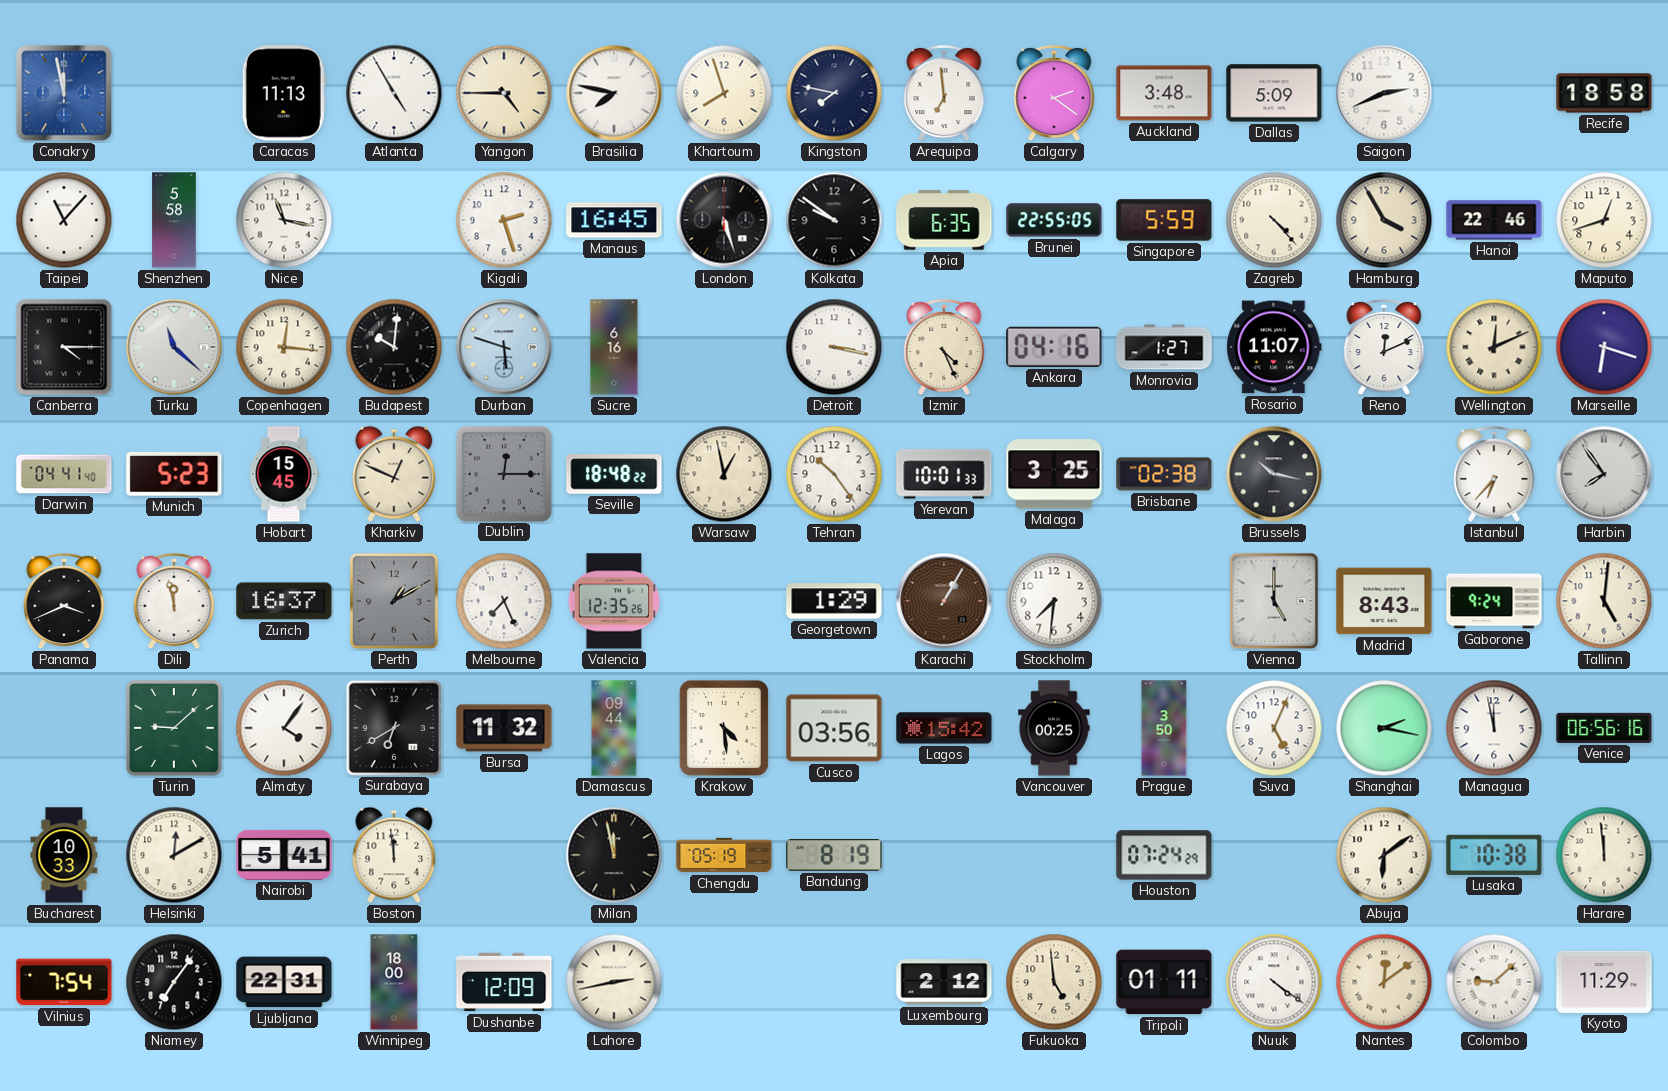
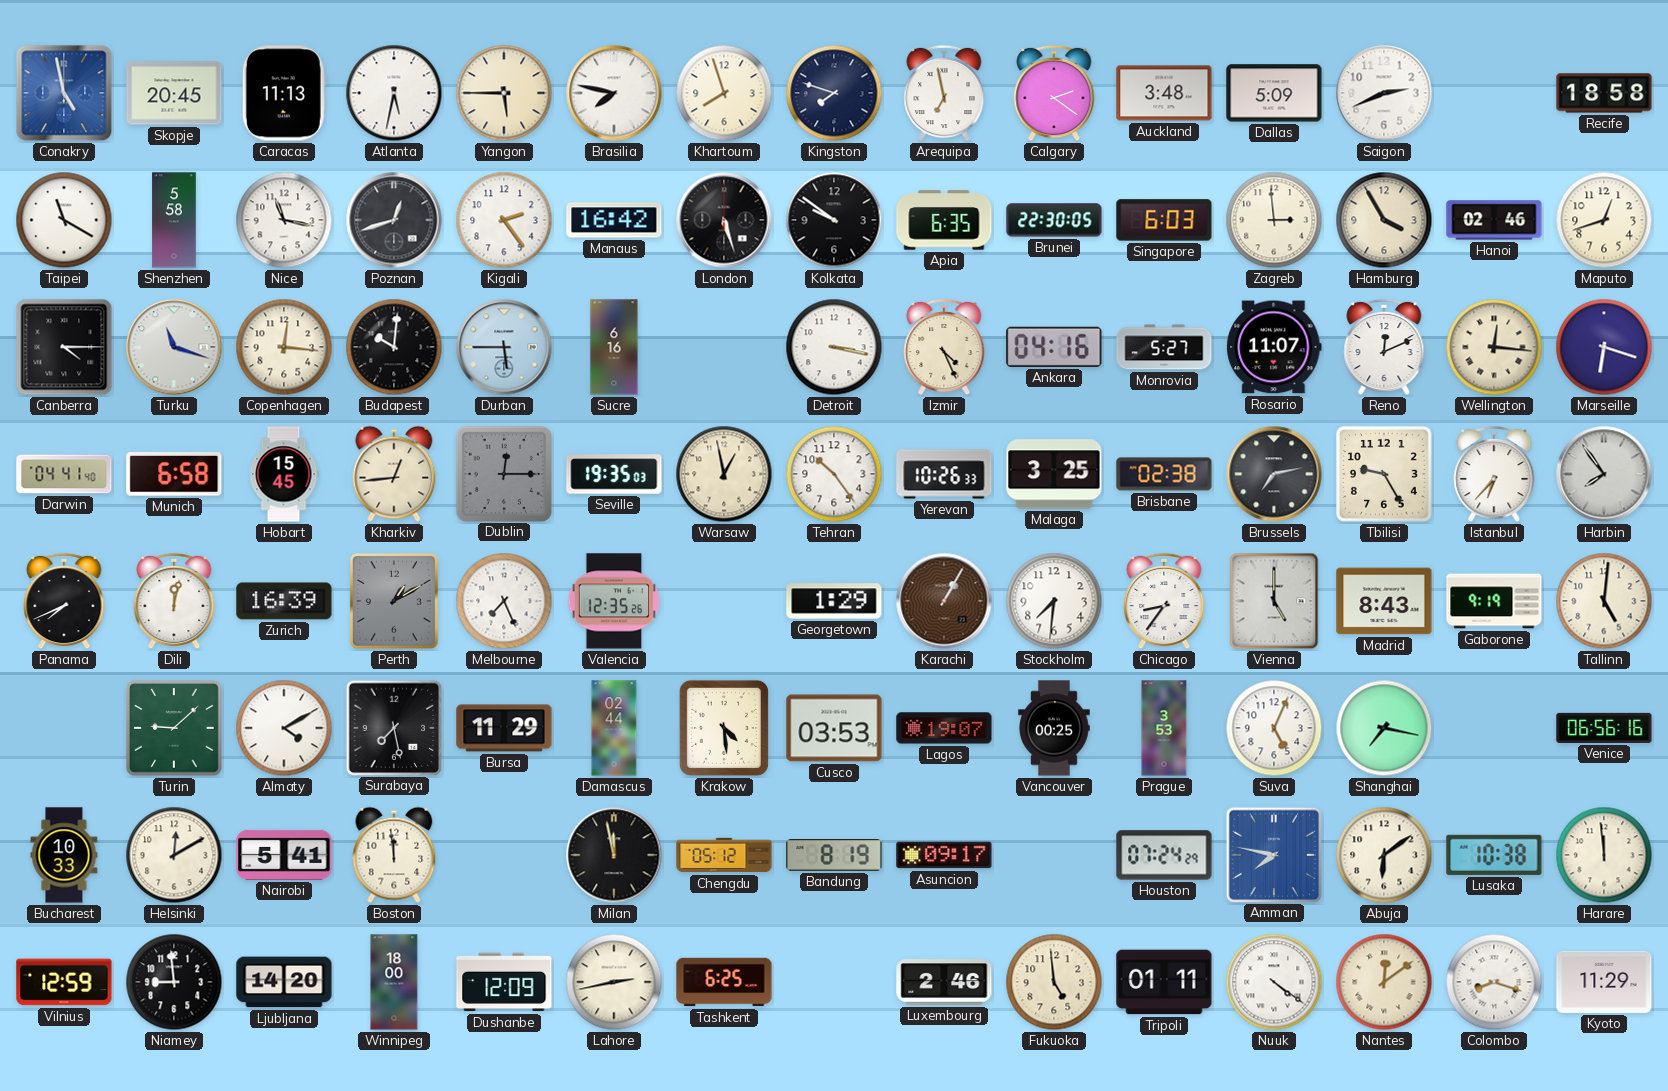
Conakry: 11:58 -> 4:58
Skopje: none -> 20:45
Atlanta: 4:55 -> 5:32
Yangon: 4:45 -> 5:45
Kingston: 7:47 -> 7:48
Arequipa: 6:59 -> 6:58
Taipei: 11:07 -> 11:20
Poznan: none -> 12:42
Kigali: 2:27 -> 2:24
Manaus: 16:45 -> 16:42
Brunei: 22:55 -> 22:30
Singapore: 5:59 -> 6:03
Zagreb: 4:23 -> 2:59
Hanoi: 22:46 -> 02:46
Turku: 11:22 -> 11:18
Durban: 5:48 -> 5:45
Monrovia: 1:27 -> 5:27
Wellington: 12:11 -> 12:16
Munich: 5:23 -> 6:58
Kharkiv: 12:49 -> 12:44
Seville: 18:48 -> 19:35
Yerevan: 10:01 -> 10:26
Brussels: 10:17 -> 7:13
Tbilisi: none -> 9:25
Panama: 3:41 -> 7:41
Dili: 11:58 -> 12:02
Zurich: 16:37 -> 16:39
Chicago: none -> 8:36
Gaborone: 9:24 -> 9:19
Almaty: 4:06 -> 4:10
Surabaya: 6:40 -> 7:28
Bursa: 11:32 -> 11:29
Damascus: 09:44 -> 02:44
Cusco: 03:56 -> 03:53
Lagos: 15:42 -> 19:07
Prague: 3:50 -> 3:53
Shanghai: 2:17 -> 7:17
Managua: 11:58 -> none
Chengdu: 05:19 -> 05:12
Asuncion: none -> 09:17
Amman: none -> 7:47
Vilnius: 7:54 -> 12:59
Niamey: 7:06 -> 8:59
Ljubljana: 22:31 -> 14:20
Tashkent: none -> 6:25
Luxembourg: 2:12 -> 2:46
Colombo: 9:08 -> 8:18
